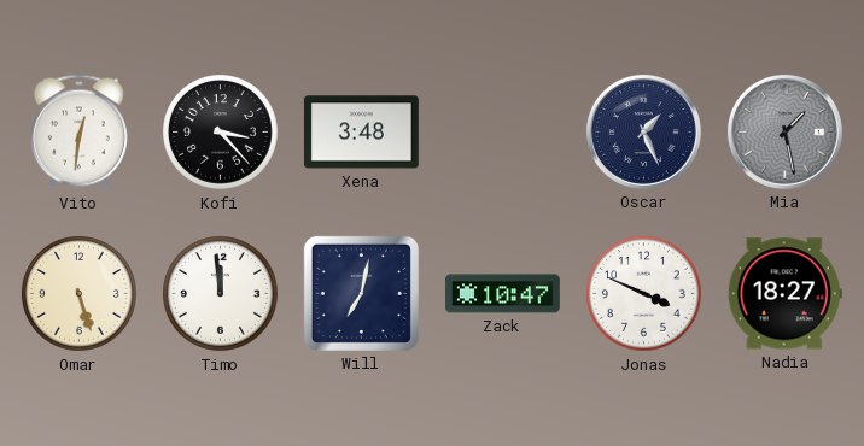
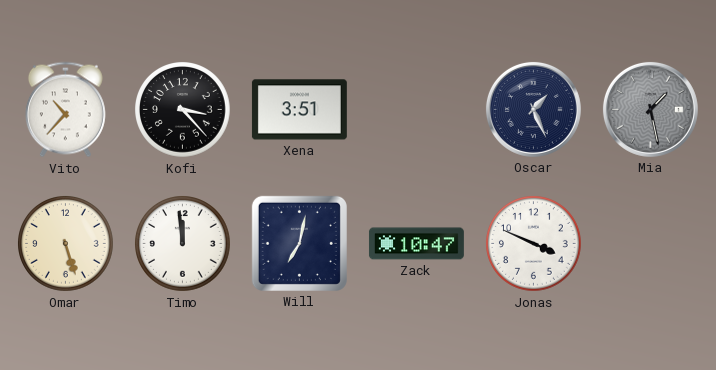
Vito: 12:31 -> 10:37
Xena: 3:48 -> 3:51
Nadia: 18:27 -> none
